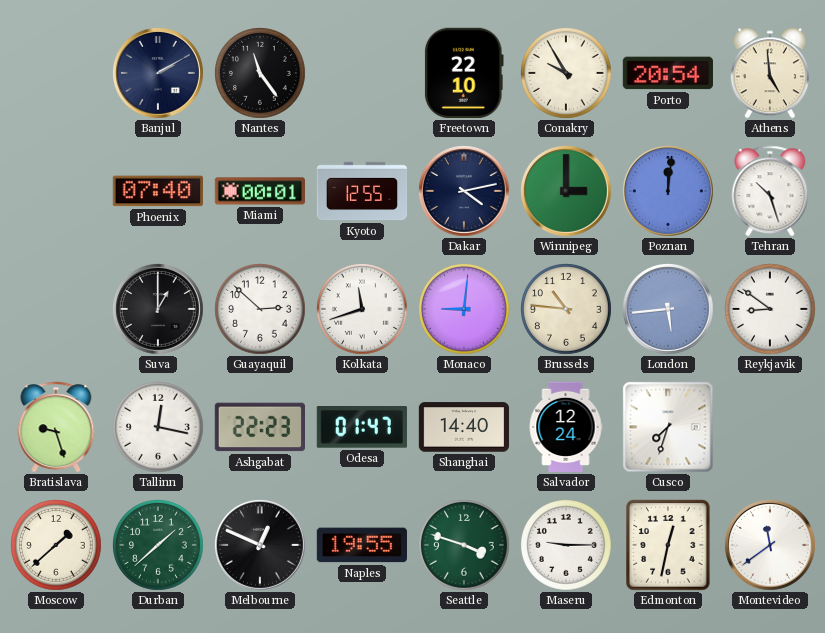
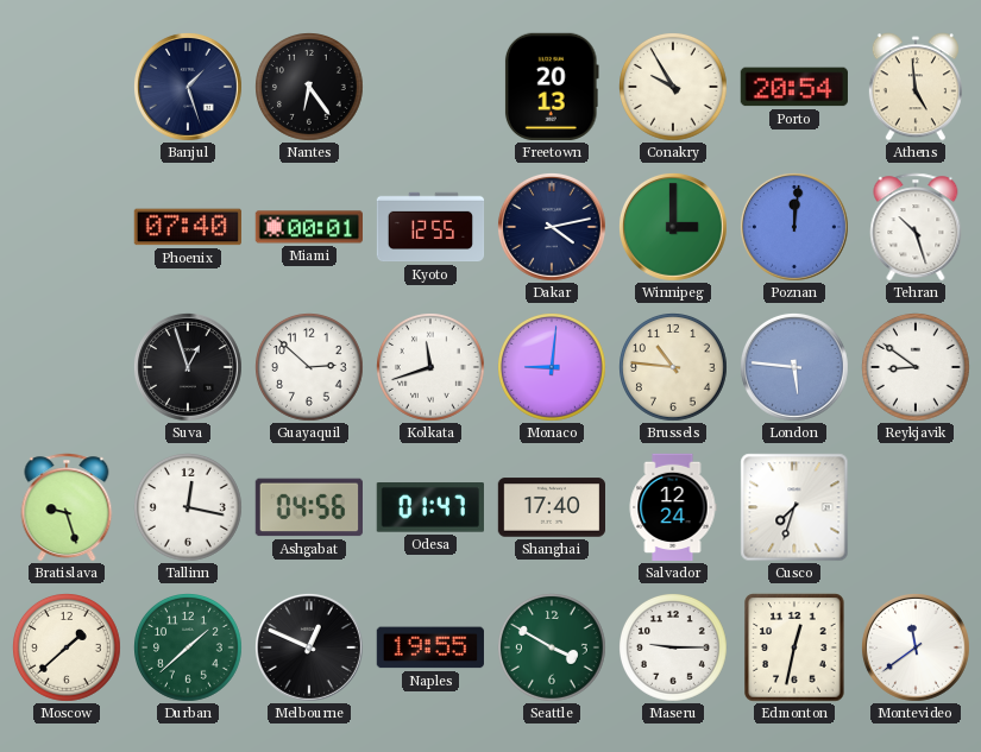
Banjul: 2:10 -> 1:27
Nantes: 11:24 -> 6:24
Freetown: 22:10 -> 20:13
Suva: 1:00 -> 12:57
London: 5:44 -> 5:46
Ashgabat: 22:23 -> 04:56
Shanghai: 14:40 -> 17:40
Seattle: 3:48 -> 3:50
